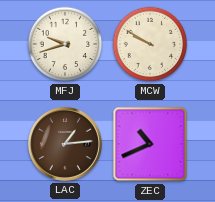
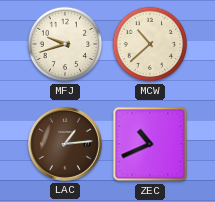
MCW: 9:50 -> 10:38
